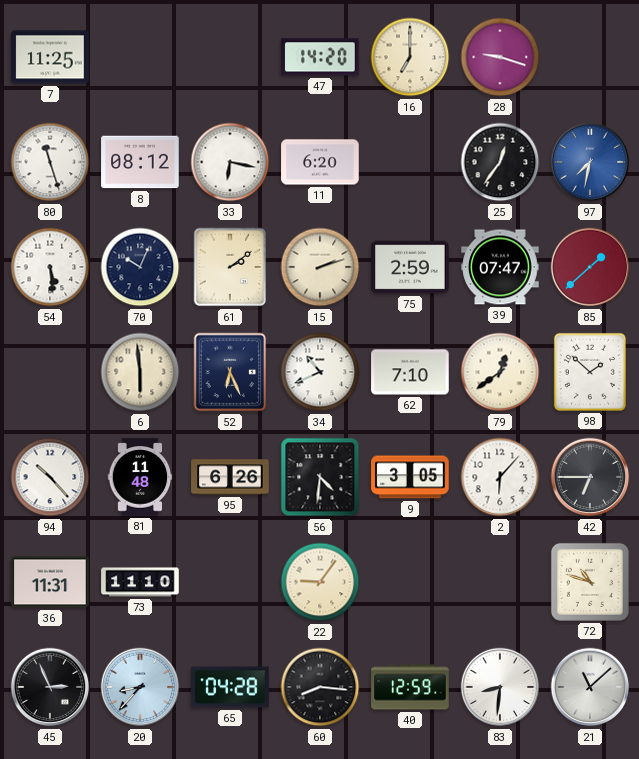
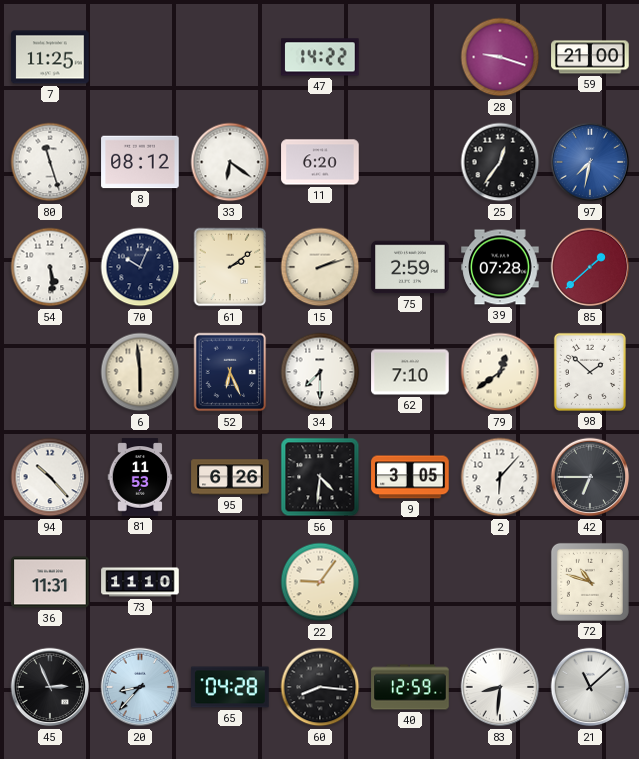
47: 14:20 -> 14:22
16: 7:00 -> none
59: none -> 21:00
33: 6:17 -> 6:21
39: 07:47 -> 07:28
34: 10:41 -> 7:30
81: 11:48 -> 11:53
